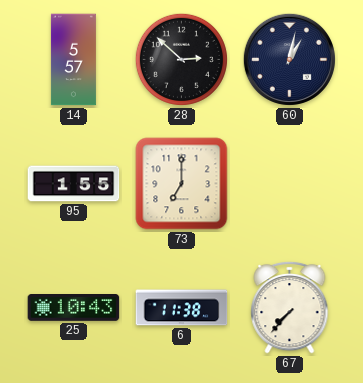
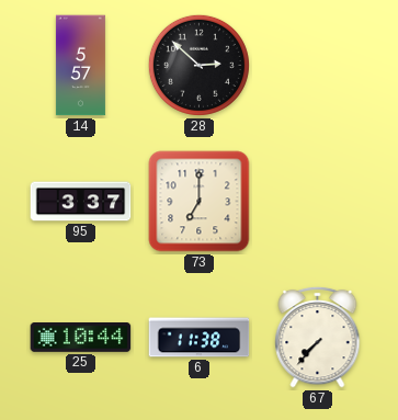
60: 1:02 -> none
95: 1:55 -> 3:37
25: 10:43 -> 10:44
